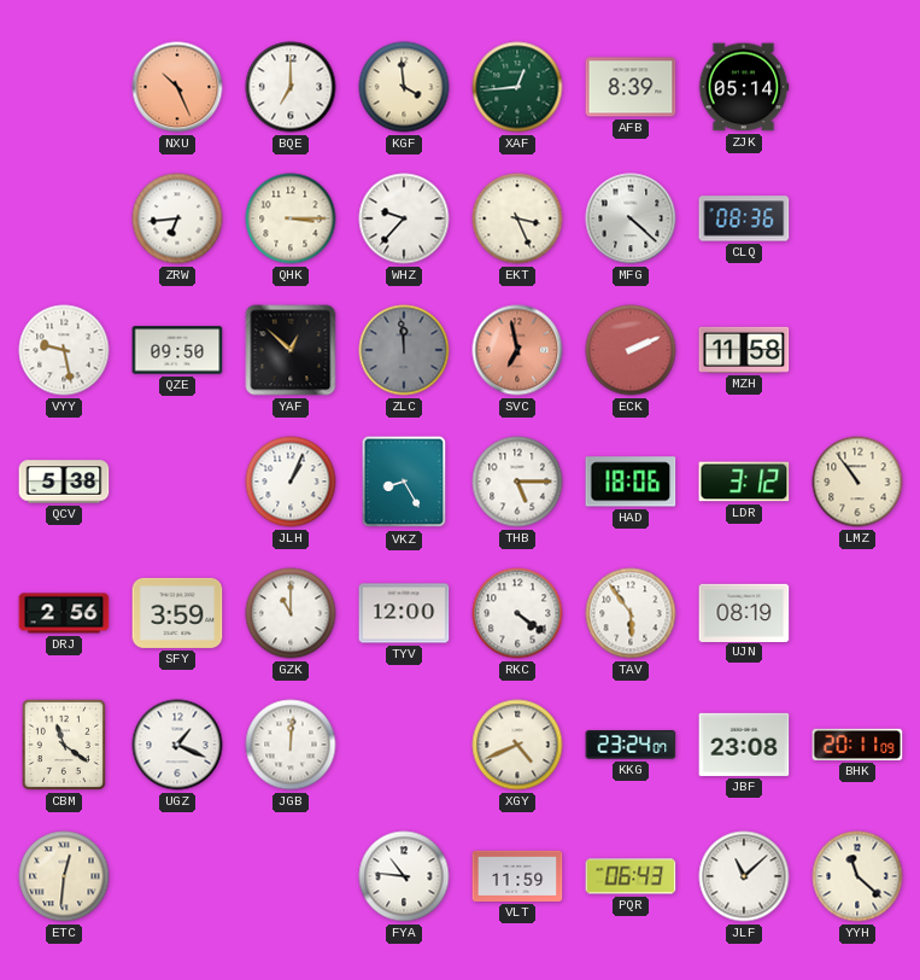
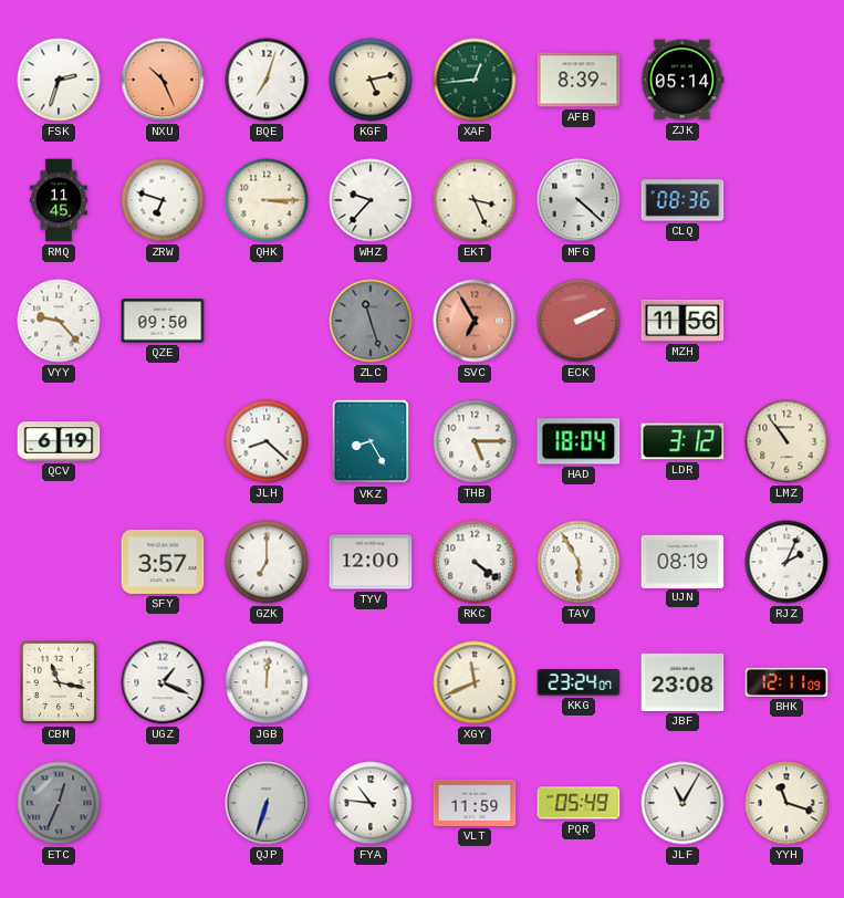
FSK: none -> 2:33
BQE: 7:00 -> 7:03
KGF: 3:59 -> 5:13
RMQ: none -> 11:45
ZRW: 6:44 -> 6:48
VYY: 9:28 -> 9:23
YAF: 12:52 -> none
ZLC: 11:59 -> 11:27
SVC: 6:58 -> 6:55
MZH: 11:58 -> 11:56
QCV: 5:38 -> 6:19
JLH: 1:04 -> 8:22
HAD: 18:06 -> 18:04
DRJ: 2:56 -> none
SFY: 3:59 -> 3:57
GZK: 11:00 -> 7:00
TAV: 5:54 -> 5:55
RJZ: none -> 2:04
CBM: 11:21 -> 11:17
XGY: 4:41 -> 11:41
BHK: 20:11 -> 12:11
ETC: 12:31 -> 12:34
ETC dial: cream -> grey
QJP: none -> 6:33
PQR: 06:43 -> 05:49
JLF: 11:08 -> 11:05
YYH: 11:22 -> 11:18
